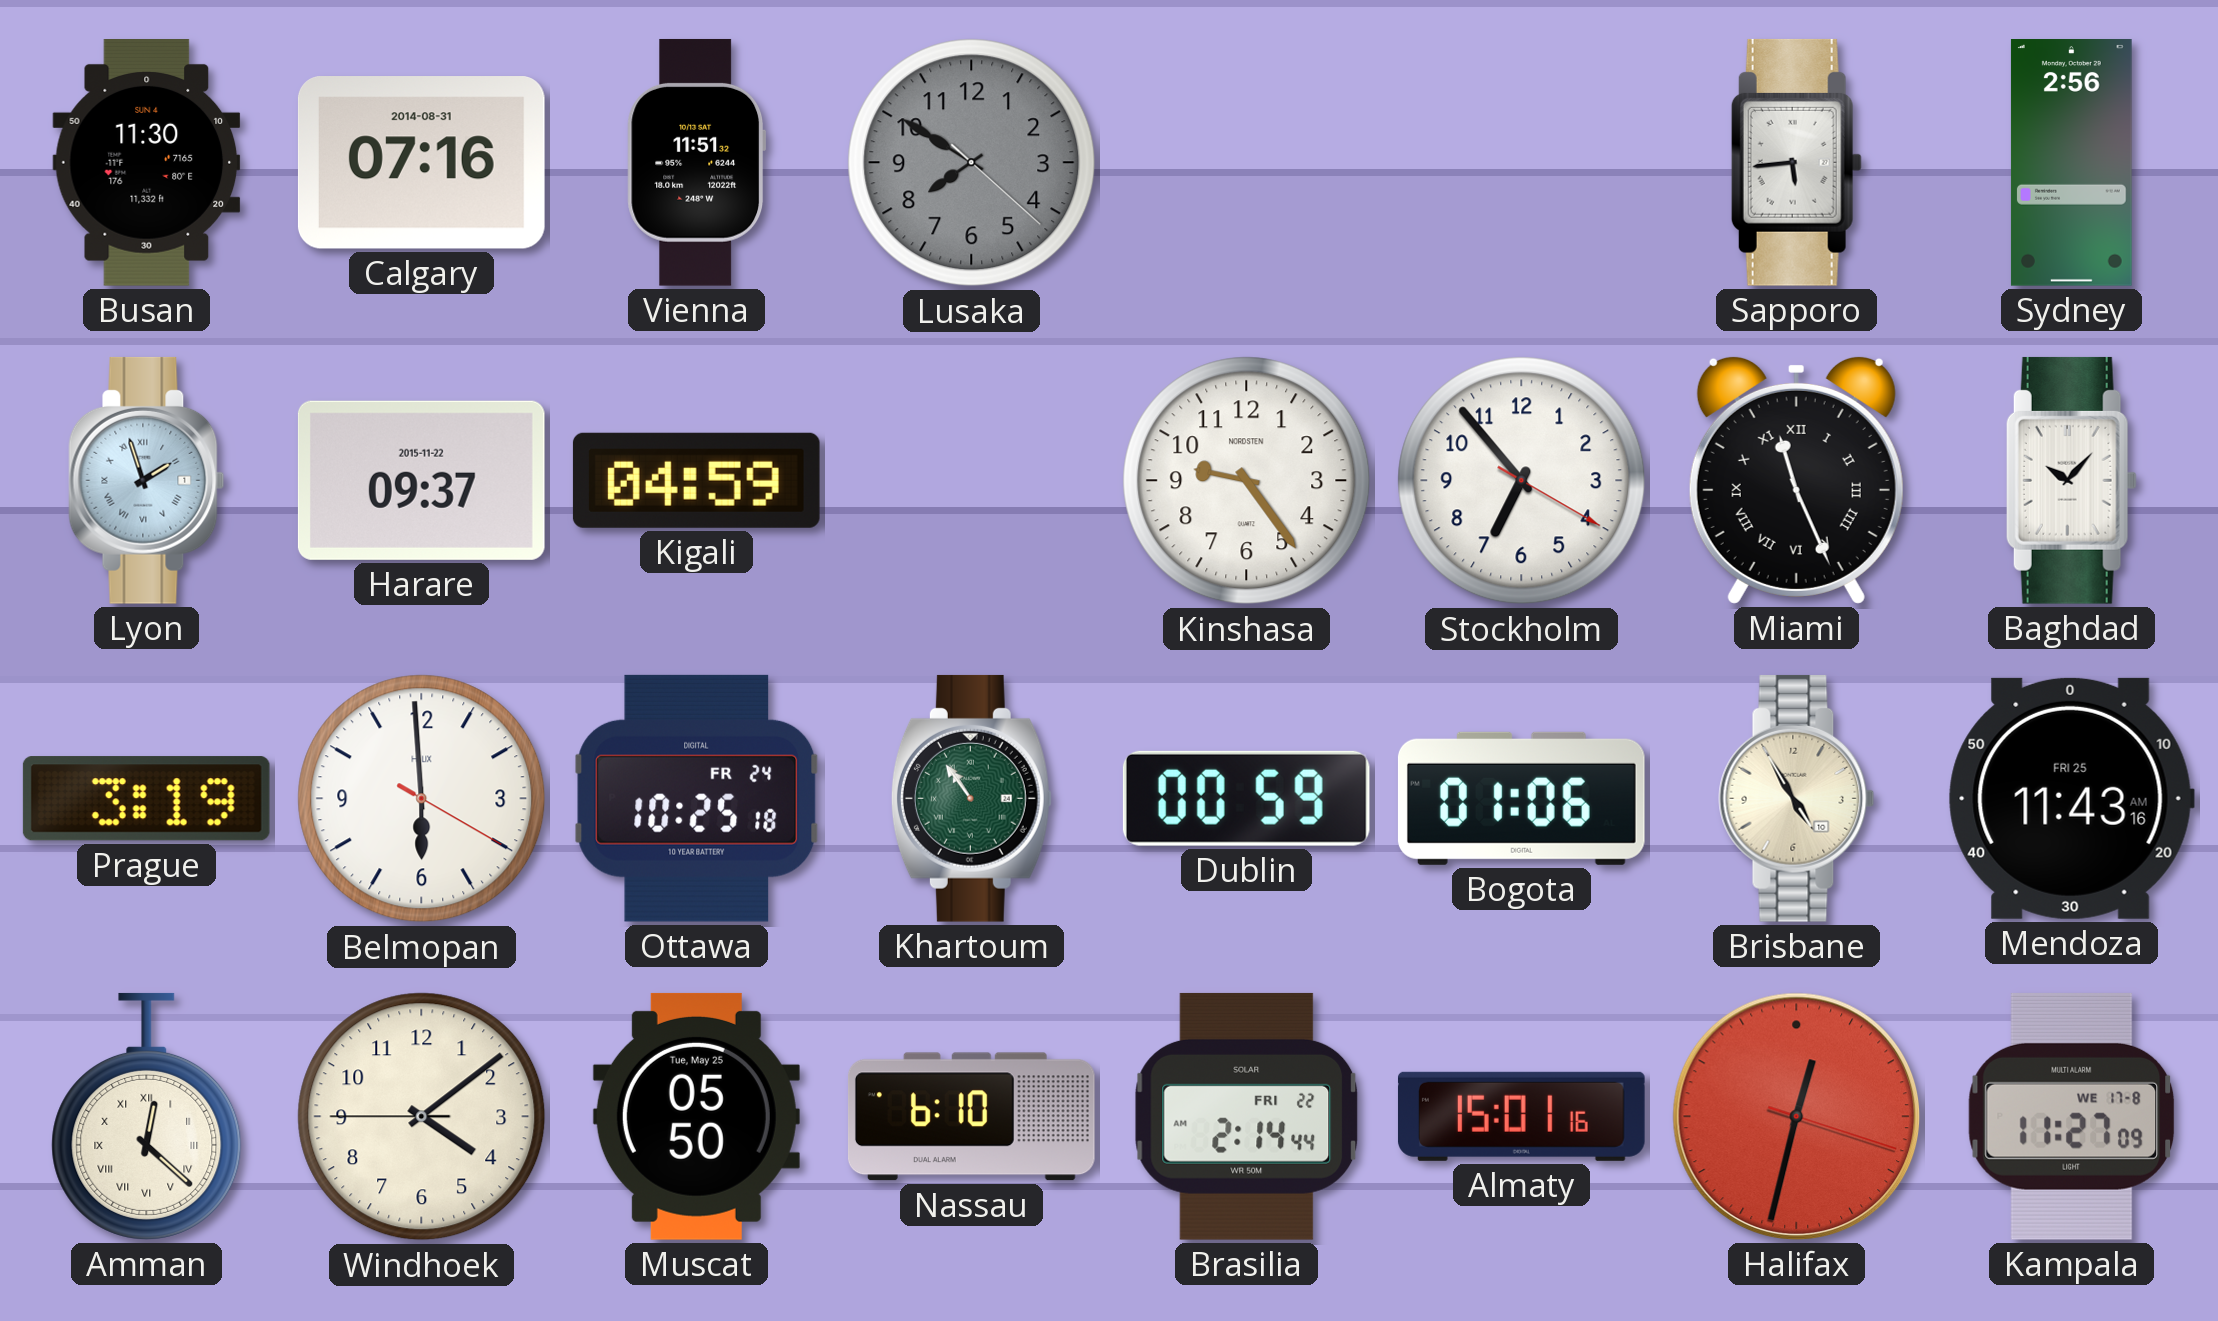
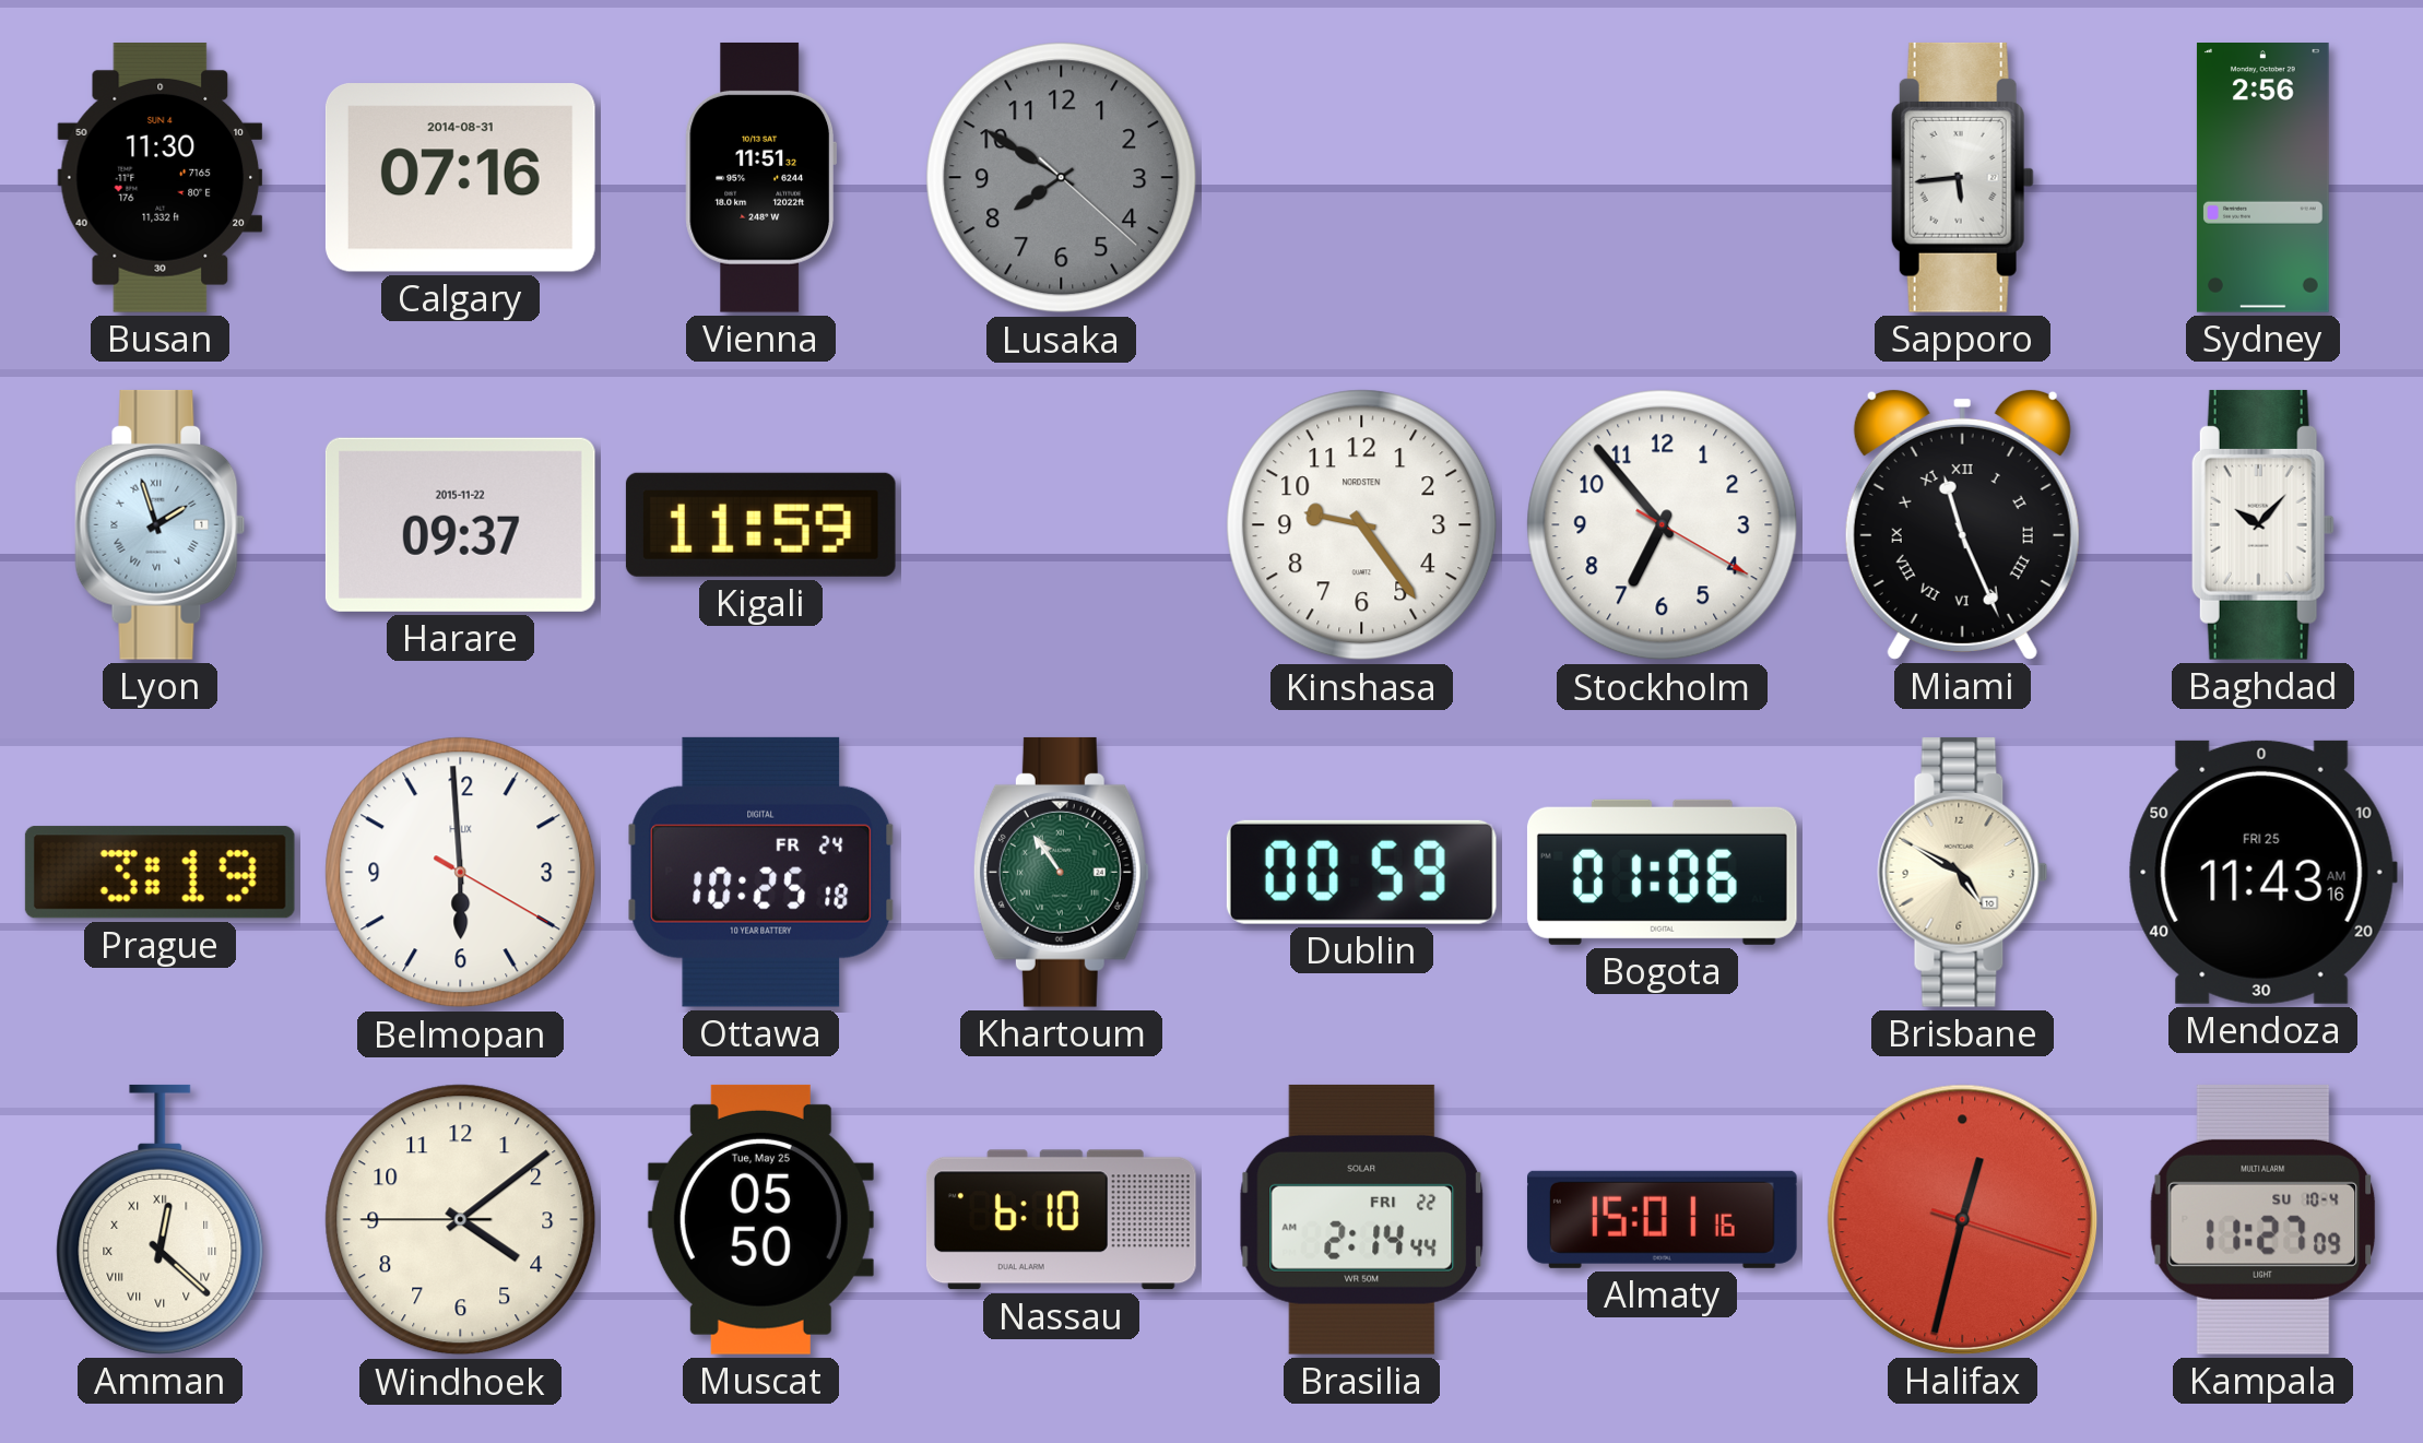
Kigali: 04:59 -> 11:59
Brisbane: 4:55 -> 4:50
Kampala date: WE 17-8 -> SU 10-4
